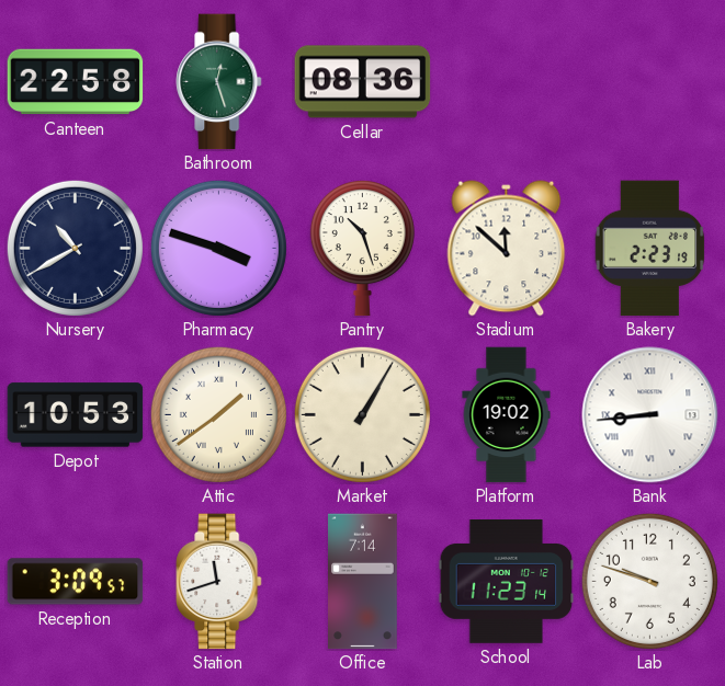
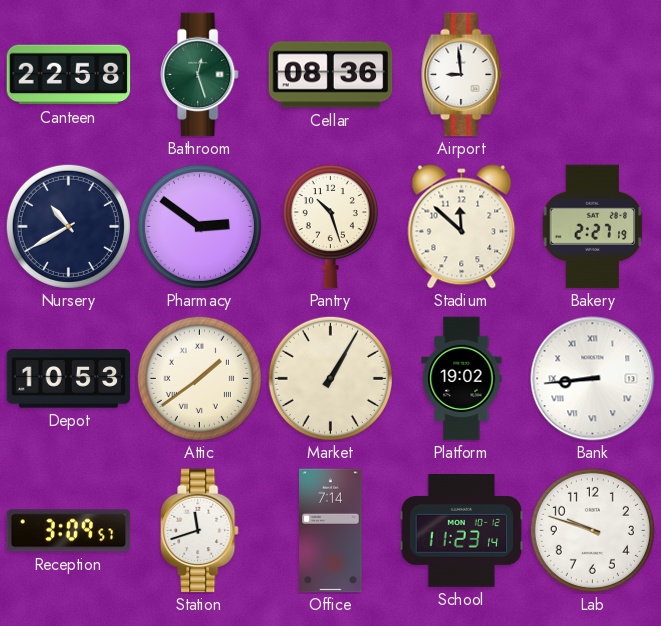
Airport: none -> 8:59
Pharmacy: 3:48 -> 2:51
Bakery: 2:23 -> 2:27
